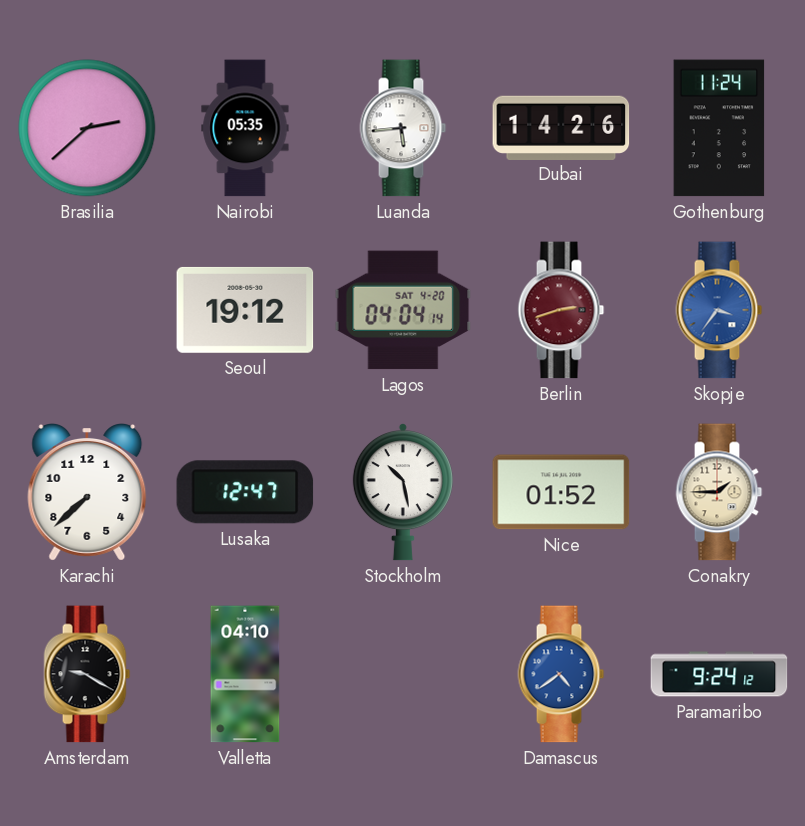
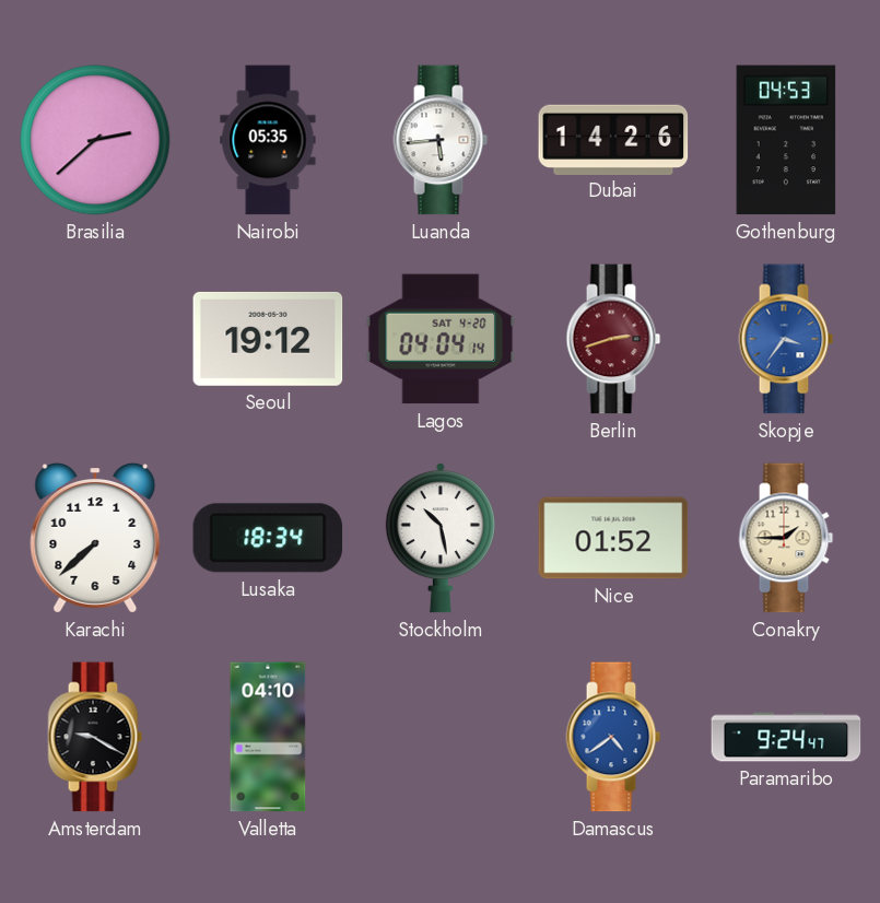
Gothenburg: 11:24 -> 04:53
Lusaka: 12:47 -> 18:34
Paramaribo: 9:24:12 -> 9:24:47
